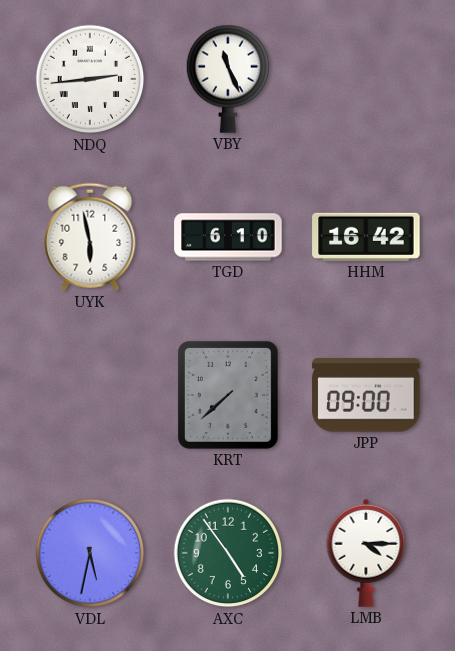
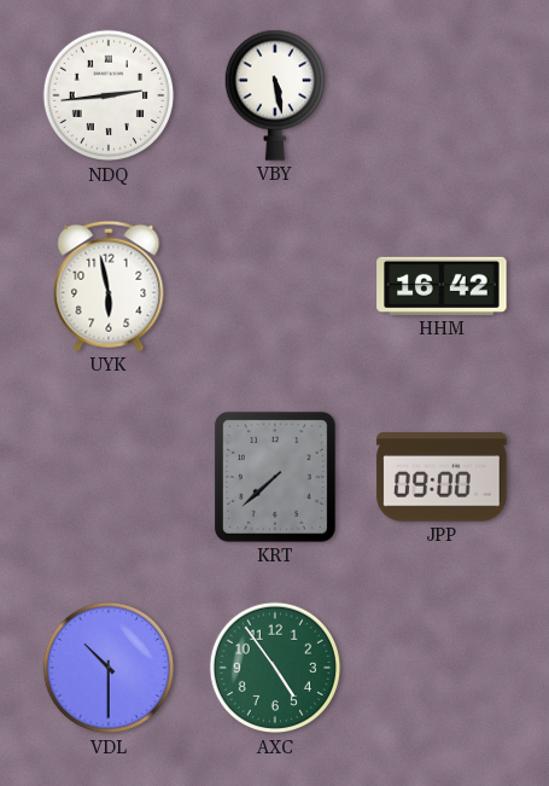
VBY: 11:26 -> 5:28
TGD: 6:10 -> none
VDL: 5:32 -> 10:30
LMB: 4:15 -> none
